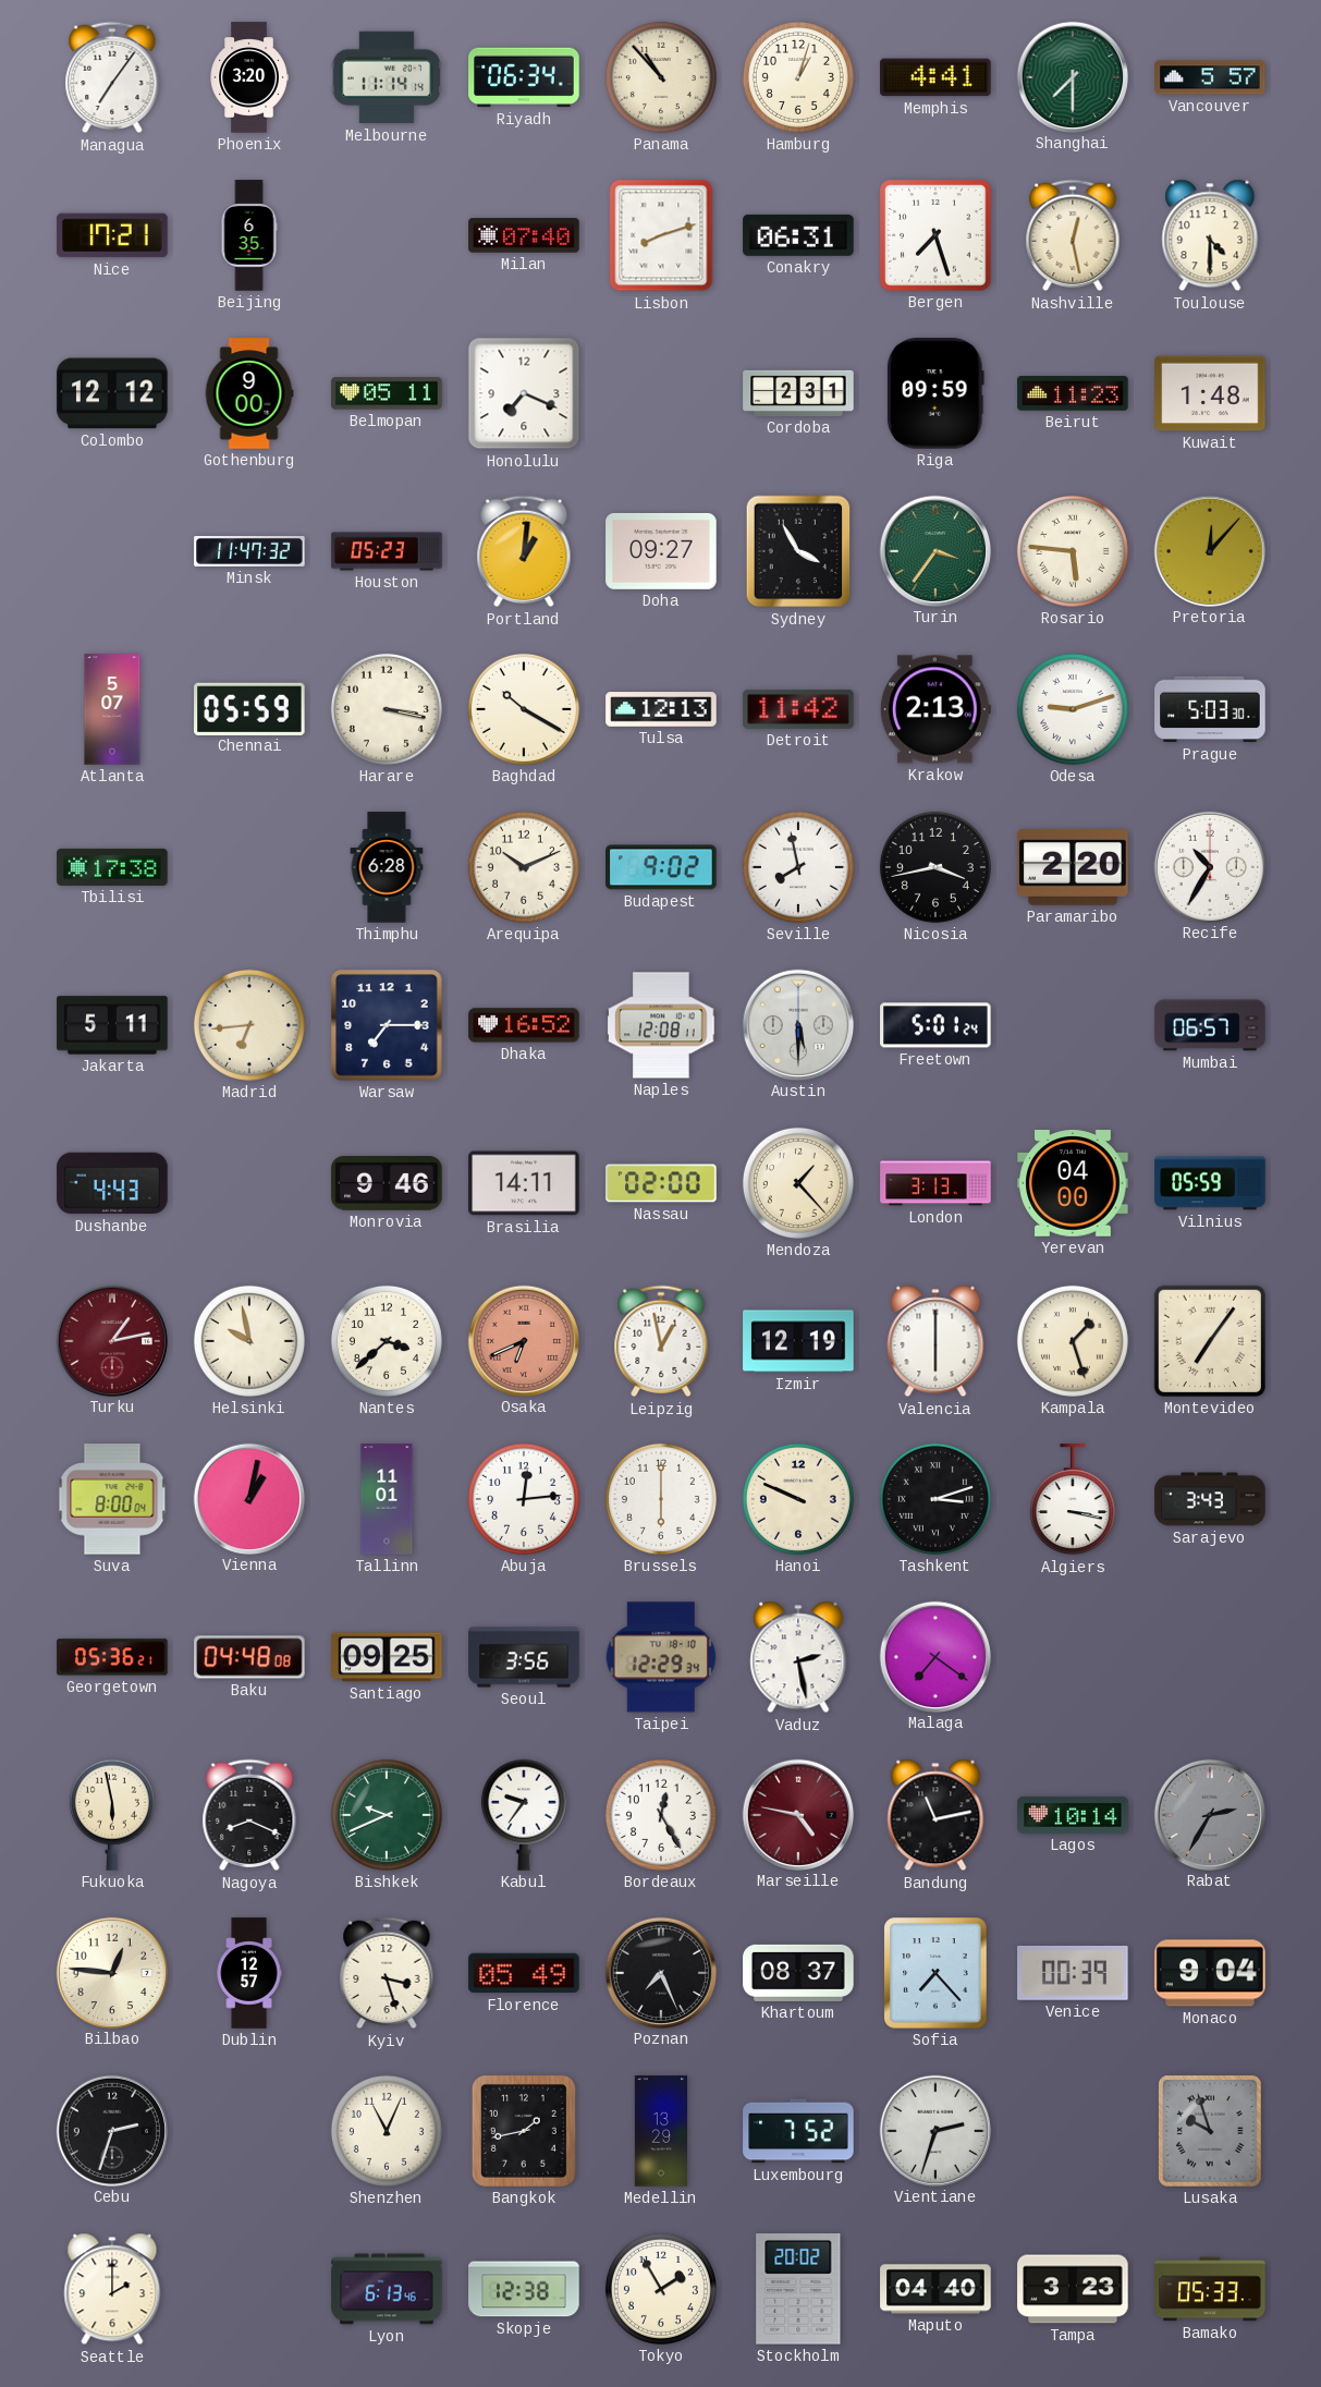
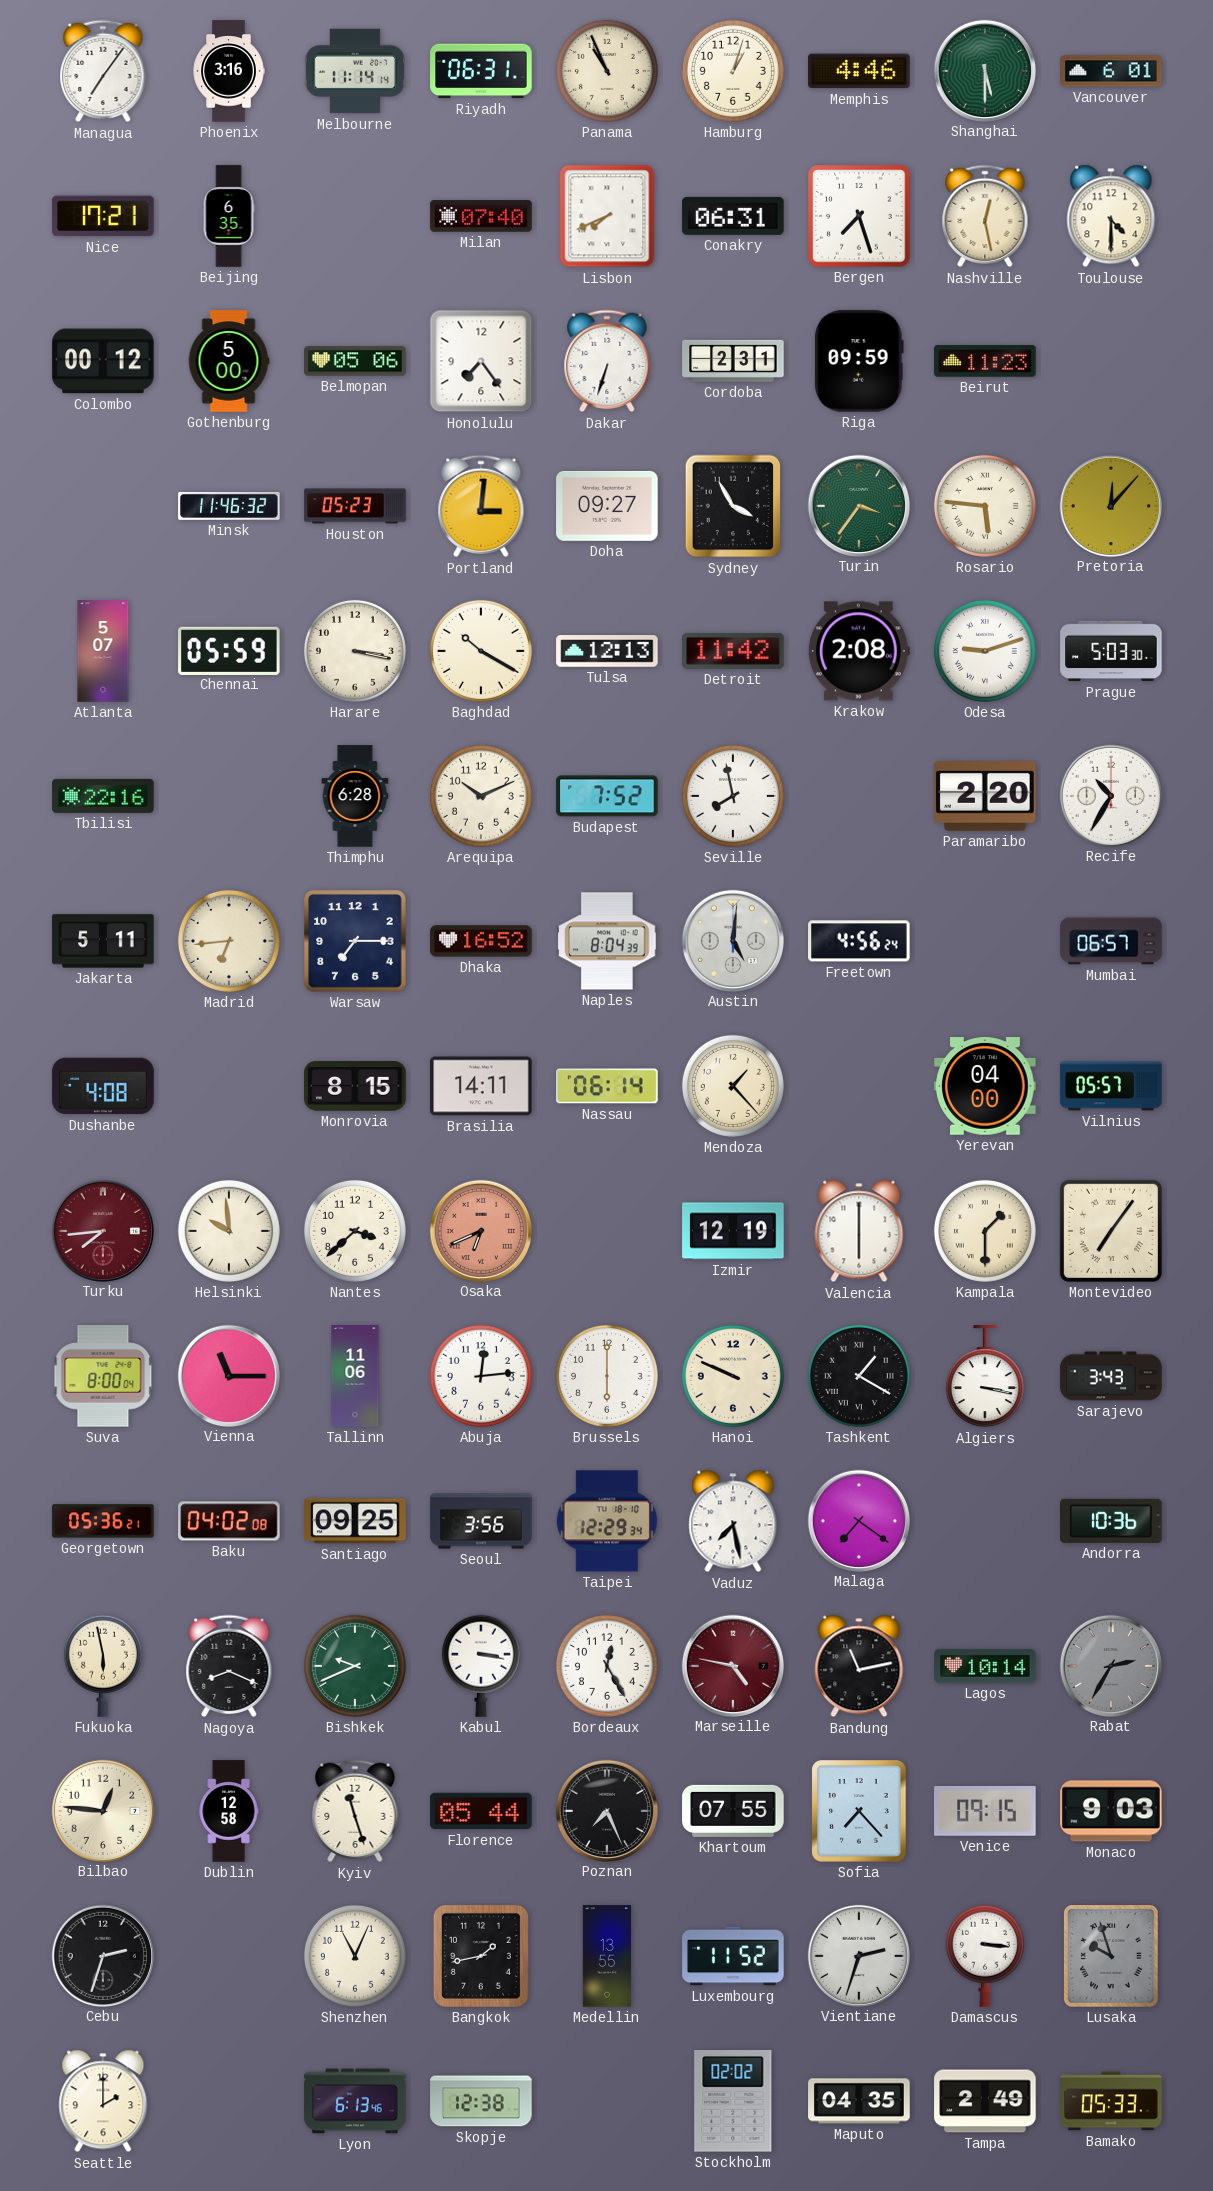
Phoenix: 3:20 -> 3:16
Riyadh: 06:34 -> 06:31
Panama: 10:53 -> 10:56
Memphis: 4:41 -> 4:46
Shanghai: 7:30 -> 5:30
Vancouver: 5:57 -> 6:01
Lisbon: 8:12 -> 7:41
Colombo: 12:12 -> 00:12
Gothenburg: 9:00 -> 5:00
Belmopan: 05:11 -> 05:06
Honolulu: 7:19 -> 7:24
Dakar: none -> 6:33
Kuwait: 1:48 -> none
Minsk: 11:47 -> 11:46
Portland: 1:01 -> 3:01
Krakow: 2:13 -> 2:08
Tbilisi: 17:38 -> 22:16
Budapest: 9:02 -> 7:52
Nicosia: 3:43 -> none
Naples: 12:08 -> 8:04
Austin: 5:30 -> 5:01
Freetown: 5:01 -> 4:56
Dushanbe: 4:43 -> 4:08
Monrovia: 9:46 -> 8:15
Nassau: 02:00 -> 06:14
London: 3:13 -> none
Vilnius: 05:59 -> 05:57
Turku: 1:13 -> 7:44
Helsinki: 9:58 -> 9:59
Leipzig: 12:58 -> none
Kampala: 1:27 -> 1:30
Vienna: 1:02 -> 11:15
Tallinn: 11:01 -> 11:06
Tashkent: 3:12 -> 1:20
Baku: 04:48 -> 04:02
Vaduz: 2:28 -> 7:28
Andorra: none -> 10:36
Kabul: 9:36 -> 3:17
Dublin: 12:57 -> 12:58
Kyiv: 3:27 -> 11:27
Florence: 05:49 -> 05:44
Khartoum: 08:37 -> 07:55
Venice: 00:39 -> 09:15
Monaco: 9:04 -> 9:03
Medellin: 13:29 -> 13:55
Luxembourg: 7:52 -> 11:52
Damascus: none -> 3:16
Tokyo: 1:55 -> none
Stockholm: 20:02 -> 02:02
Maputo: 04:40 -> 04:35
Tampa: 3:23 -> 2:49
